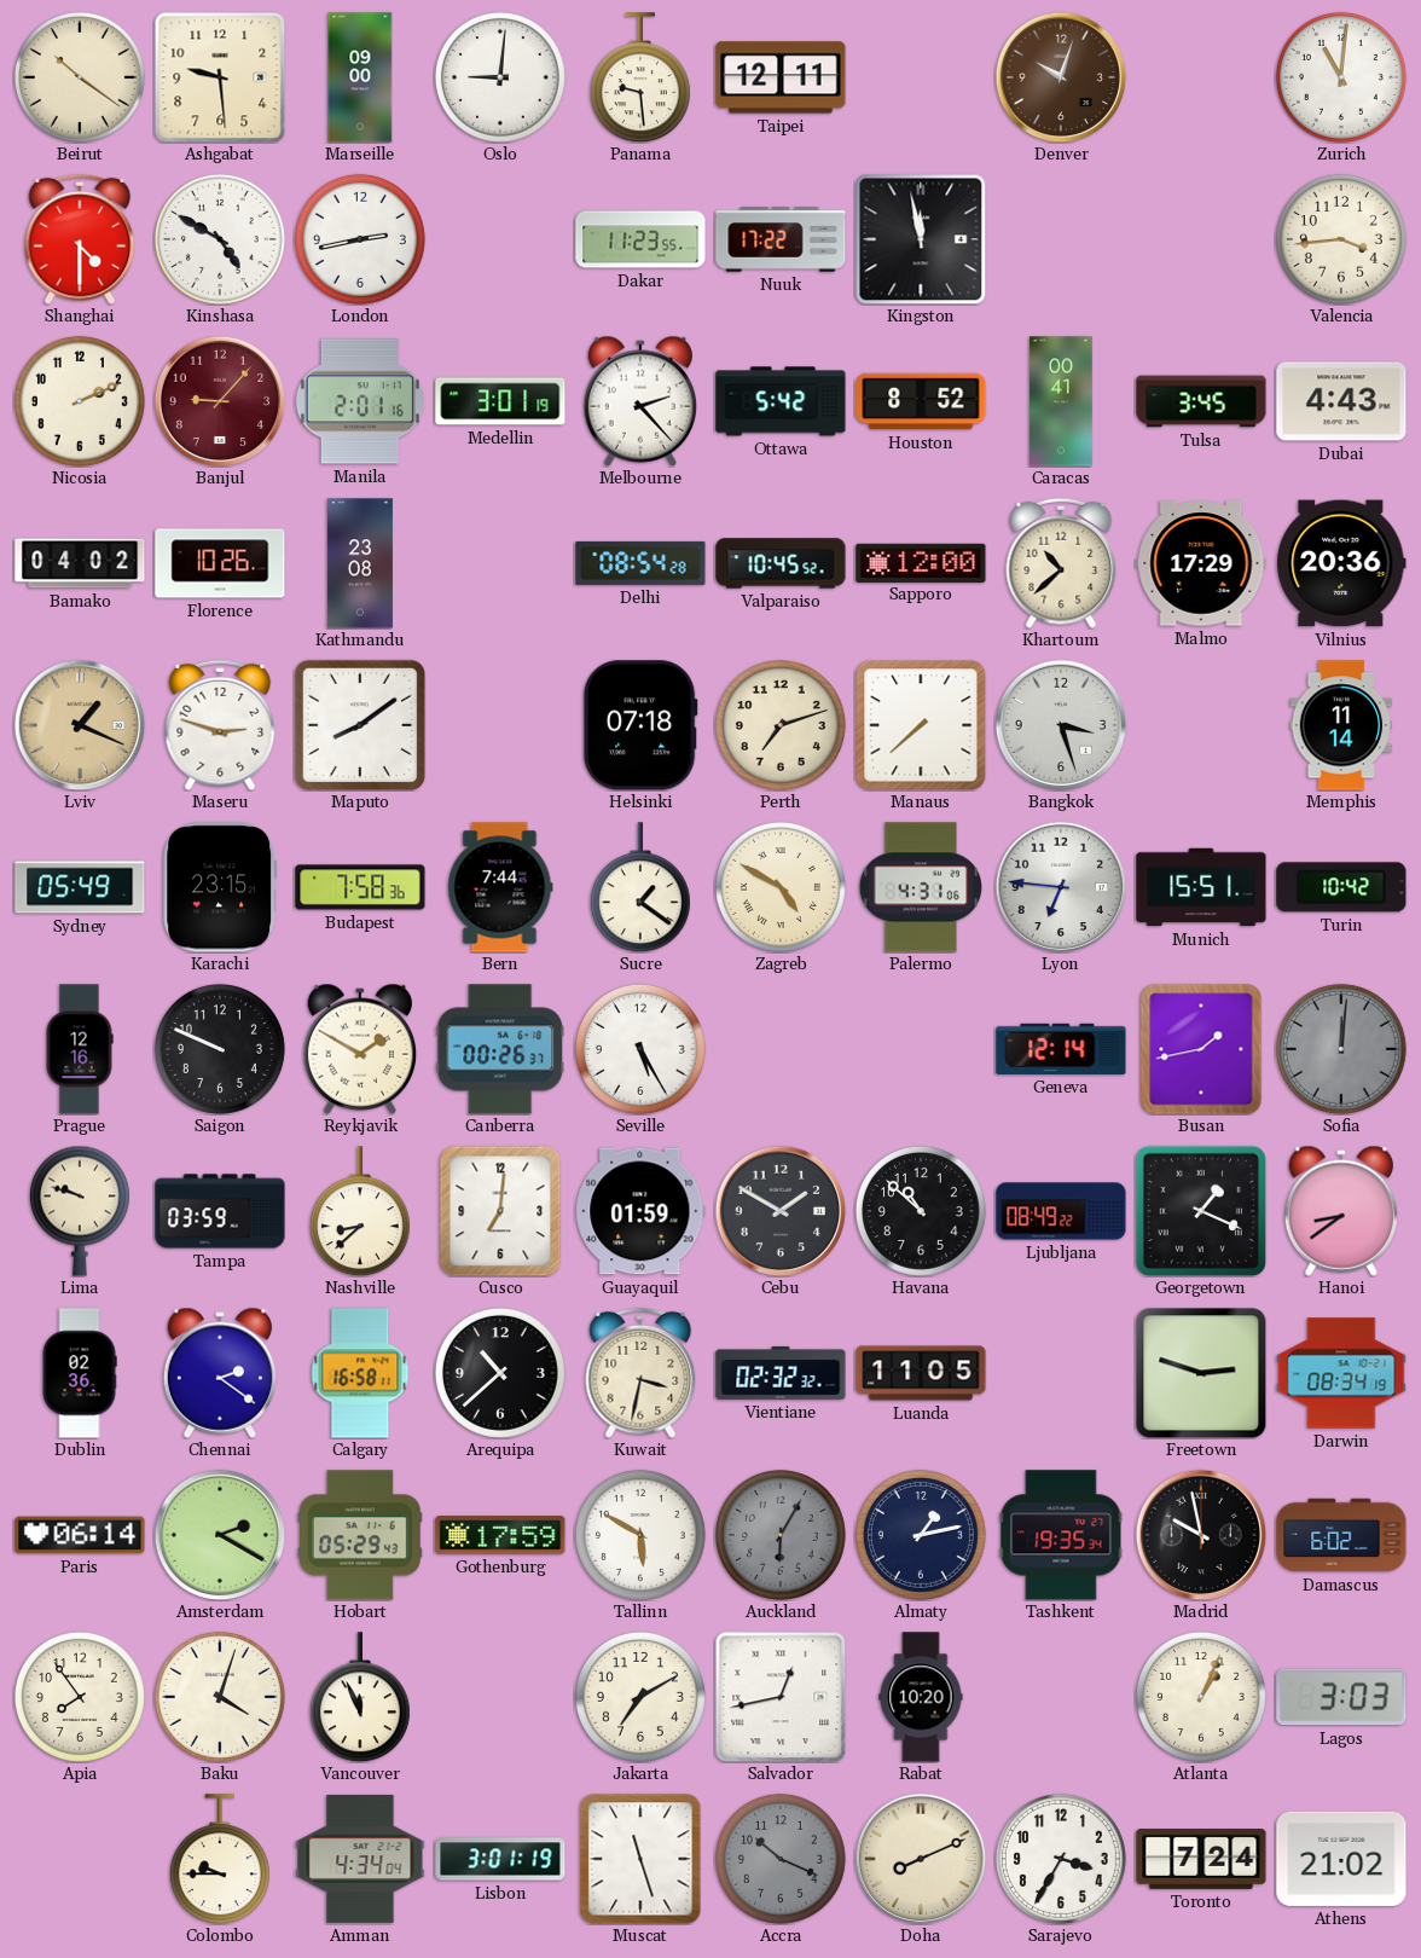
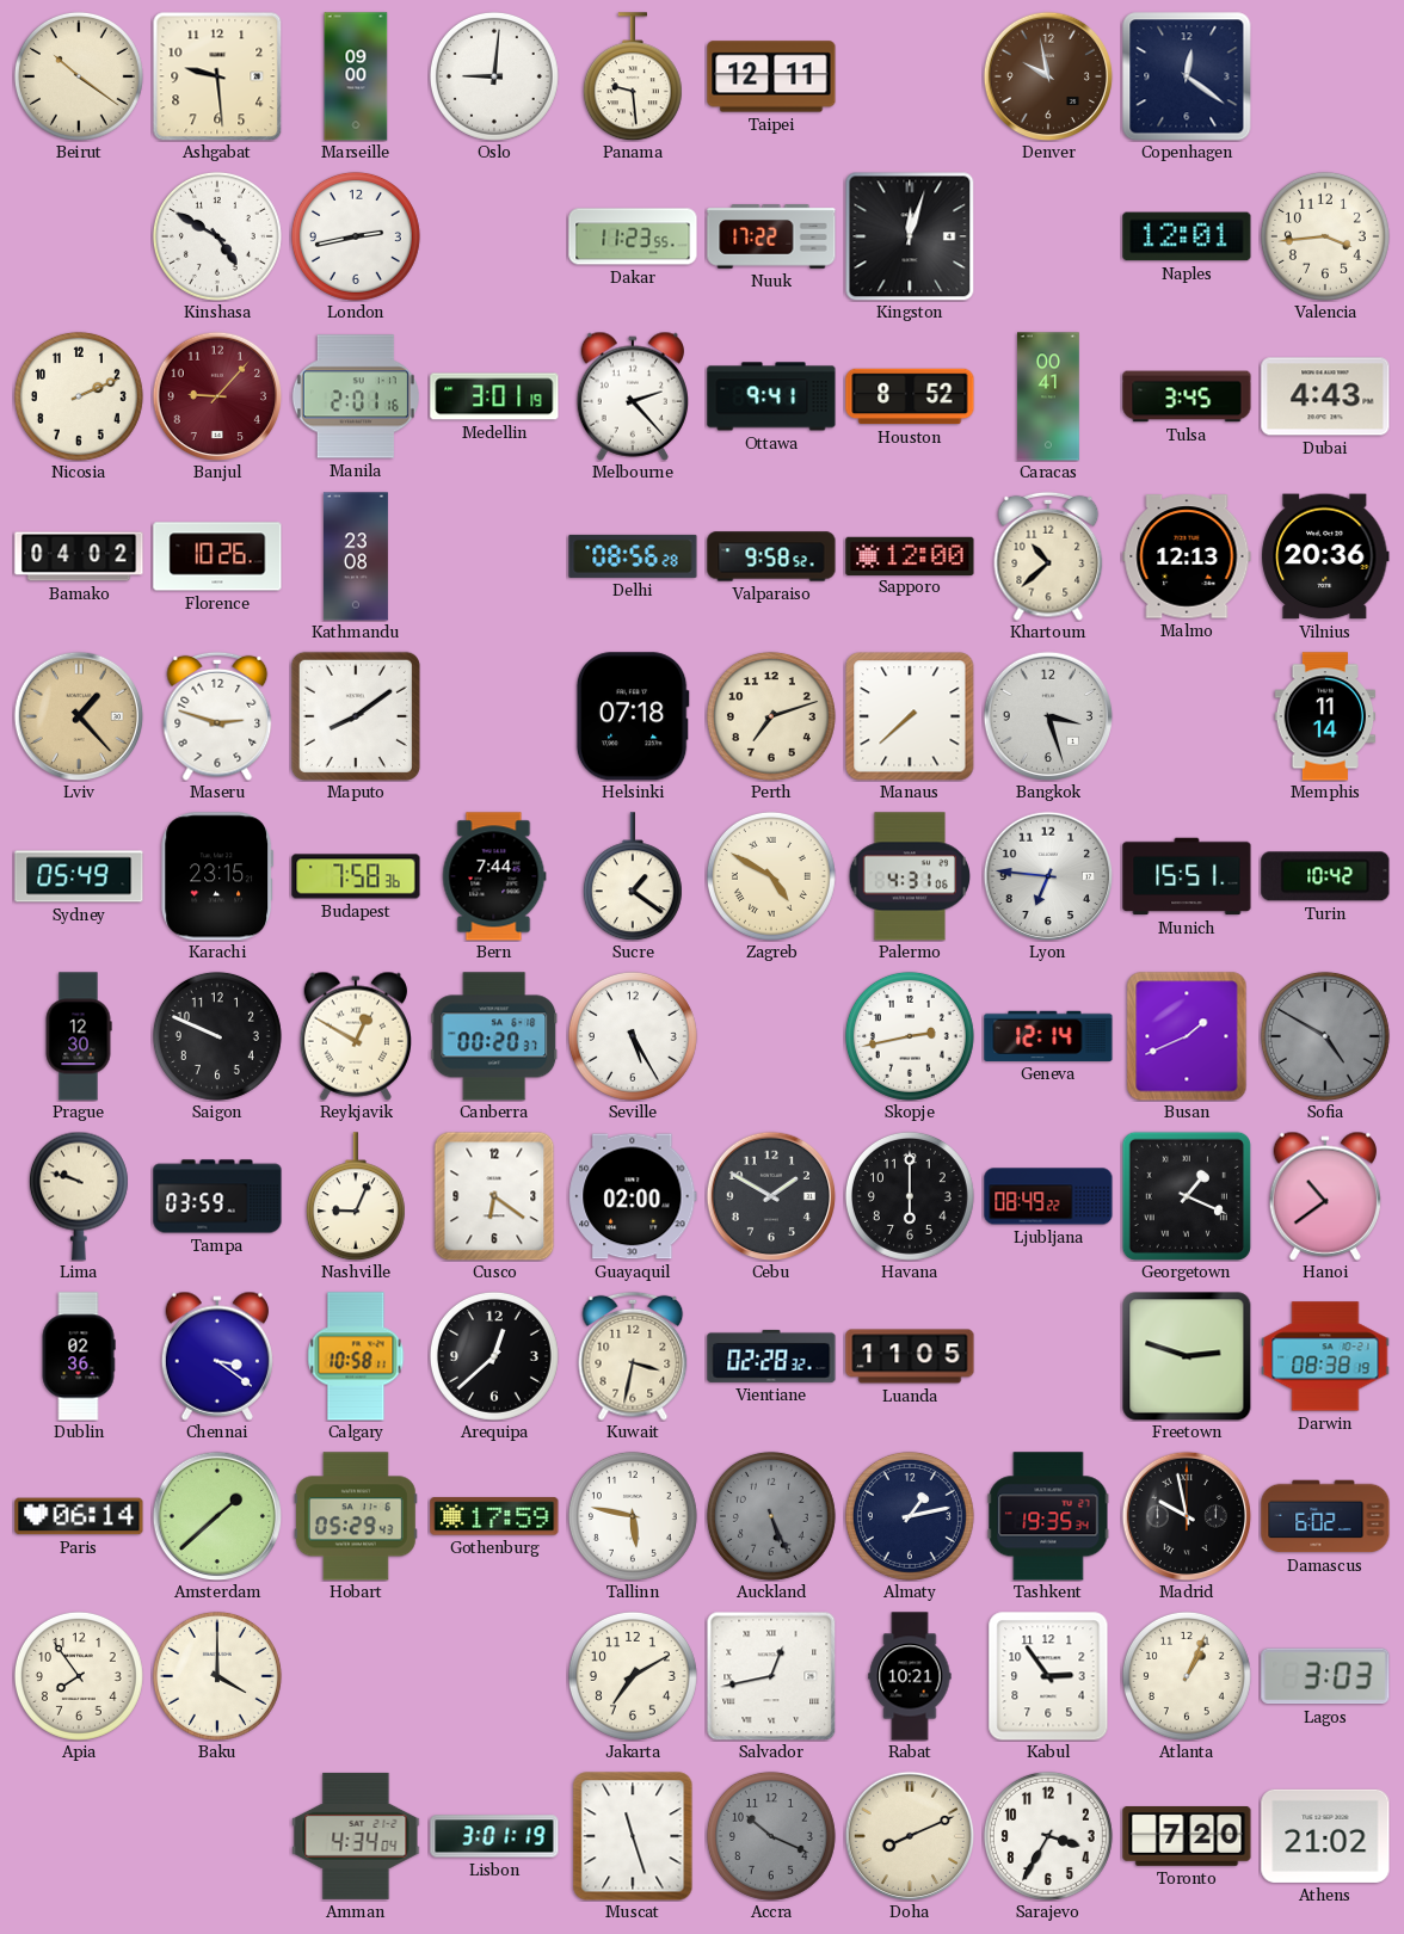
Denver: 10:03 -> 9:58
Copenhagen: none -> 12:21
Zurich: 11:01 -> none
Shanghai: 4:30 -> none
Kingston: 11:58 -> 12:03
Naples: none -> 12:01
Ottawa: 5:42 -> 9:41
Delhi: 08:54 -> 08:56
Valparaiso: 10:45 -> 9:58
Malmo: 17:29 -> 12:13
Lviv: 1:19 -> 1:23
Prague: 12:16 -> 12:30
Reykjavik: 1:50 -> 12:50
Canberra: 00:26 -> 00:20
Skopje: none -> 2:43
Busan: 1:43 -> 1:41
Sofia: 12:01 -> 4:50
Nashville: 8:38 -> 9:04
Cusco: 7:01 -> 6:21
Guayaquil: 01:59 -> 02:00
Havana: 10:52 -> 6:00
Hanoi: 8:39 -> 10:39
Chennai: 2:21 -> 3:21
Calgary: 16:58 -> 10:58
Arequipa: 10:38 -> 12:38
Vientiane: 02:32 -> 02:28
Darwin: 08:34 -> 08:38
Amsterdam: 2:20 -> 1:38
Tallinn: 5:50 -> 5:47
Auckland: 6:05 -> 5:26
Baku: 4:03 -> 4:00
Vancouver: 11:56 -> none
Rabat: 10:20 -> 10:21
Kabul: none -> 2:54
Colombo: 9:45 -> none
Toronto: 7:24 -> 7:20
